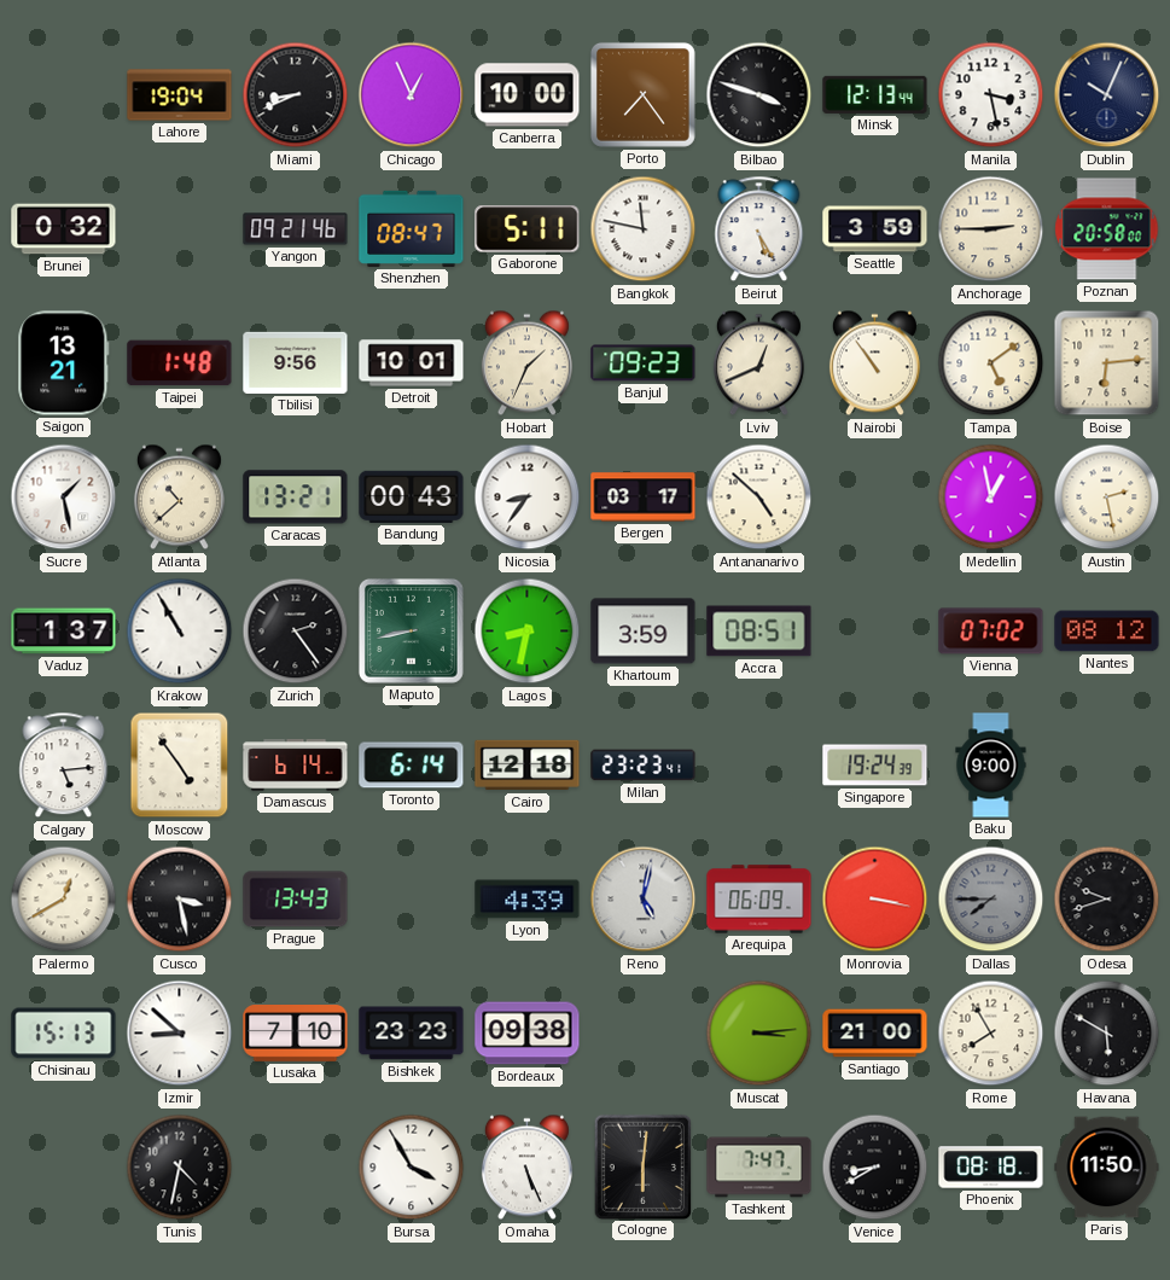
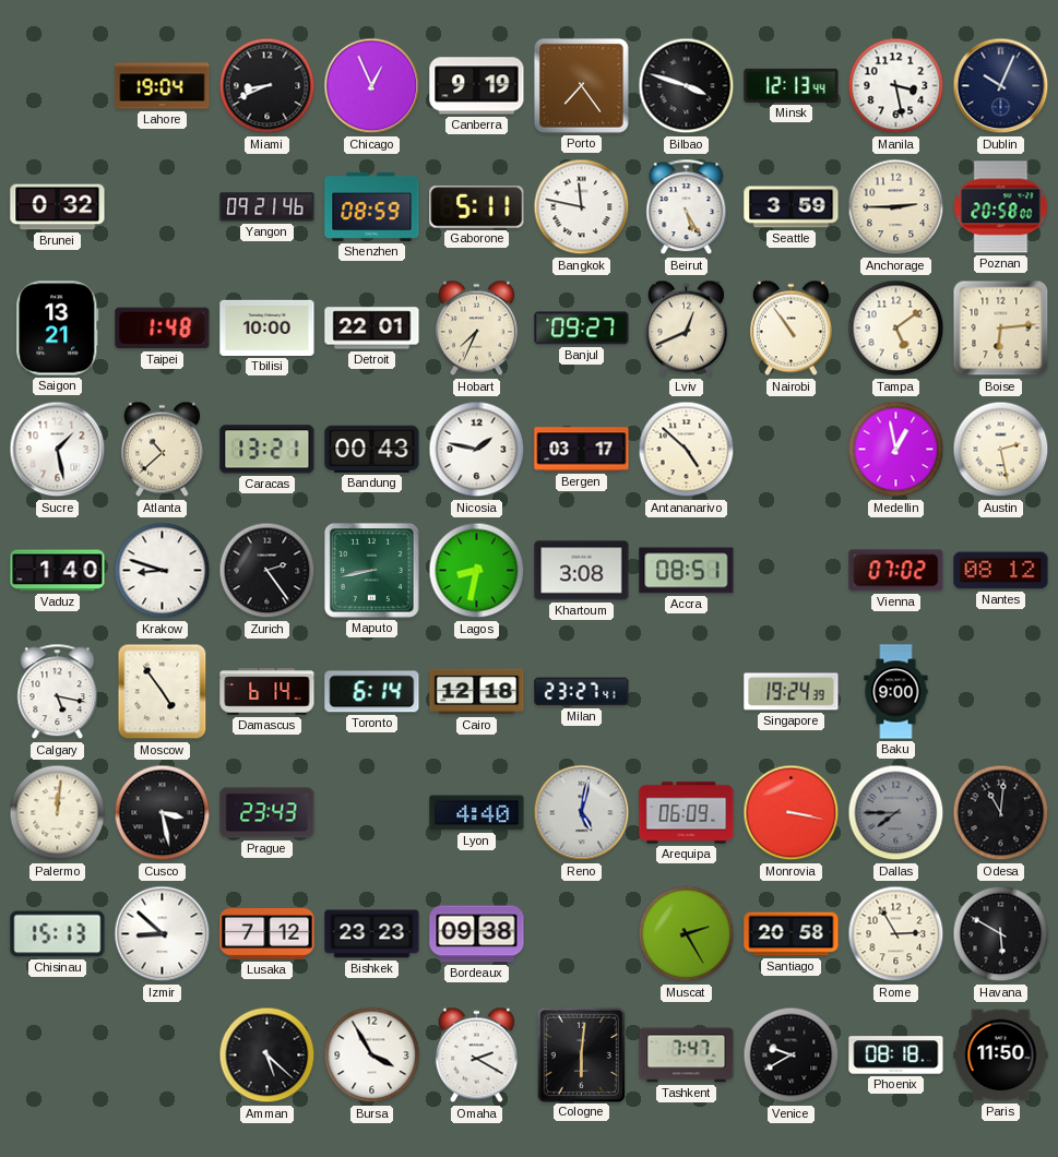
Canberra: 10:00 -> 9:19
Shenzhen: 08:47 -> 08:59
Tbilisi: 9:56 -> 10:00
Detroit: 10:01 -> 22:01
Hobart: 1:34 -> 7:34
Banjul: 09:23 -> 09:27
Nicosia: 8:36 -> 1:47
Vaduz: 1:37 -> 1:40
Krakow: 10:55 -> 8:48
Khartoum: 3:59 -> 3:08
Calgary: 5:14 -> 5:17
Milan: 23:23 -> 23:27
Palermo: 12:40 -> 12:01
Prague: 13:43 -> 23:43
Lyon: 4:39 -> 4:40
Odesa: 9:42 -> 11:01
Lusaka: 7:10 -> 7:12
Muscat: 3:14 -> 2:25
Santiago: 21:00 -> 20:58
Rome: 7:55 -> 2:55
Tunis: 4:32 -> none
Amman: none -> 5:22
Omaha: 5:26 -> 2:20
Venice: 8:40 -> 9:40
